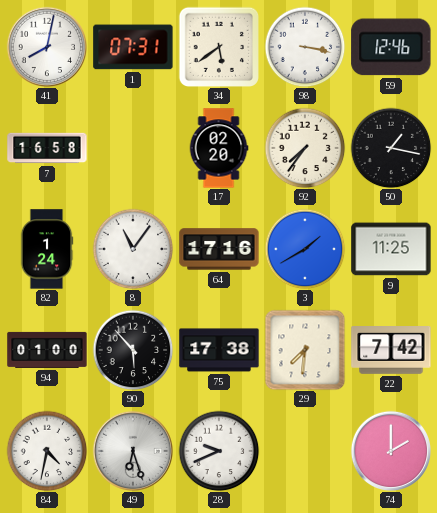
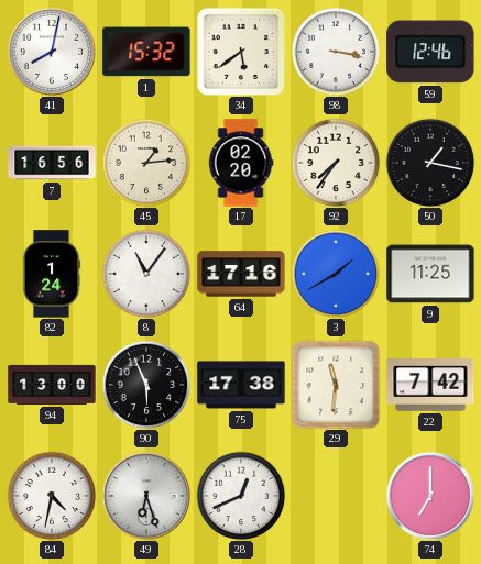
1: 07:31 -> 15:32
7: 16:58 -> 16:56
45: none -> 1:14
94: 01:00 -> 13:00
90: 5:53 -> 5:56
29: 7:31 -> 11:31
28: 9:41 -> 12:41
74: 2:00 -> 7:00
